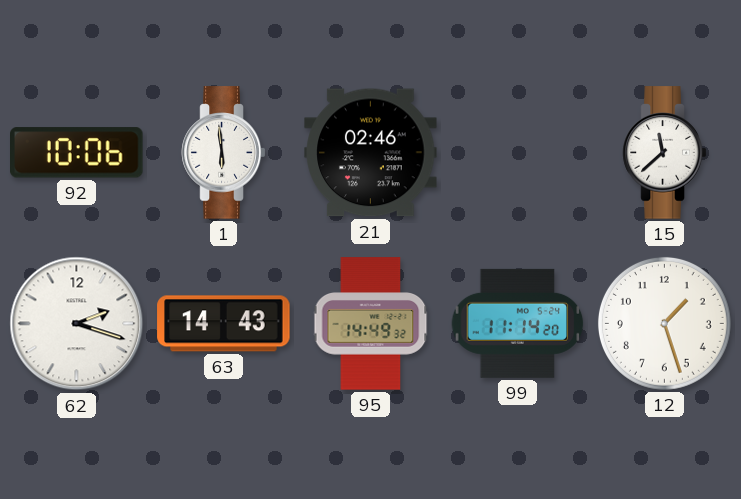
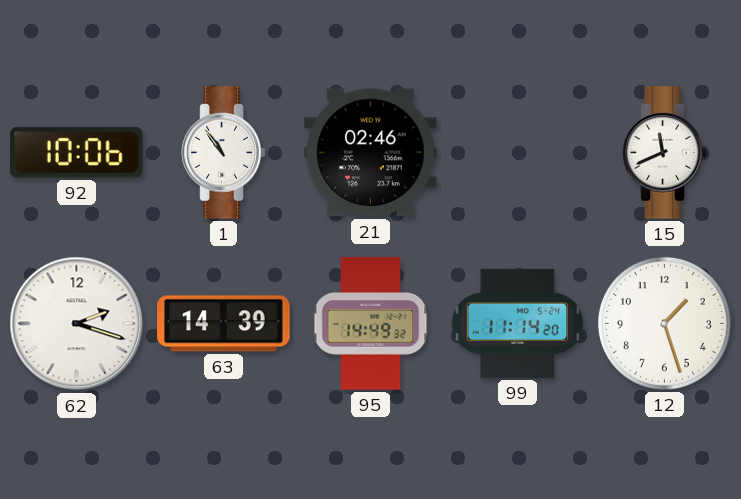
1: 5:59 -> 10:54
15: 11:38 -> 11:41
63: 14:43 -> 14:39
